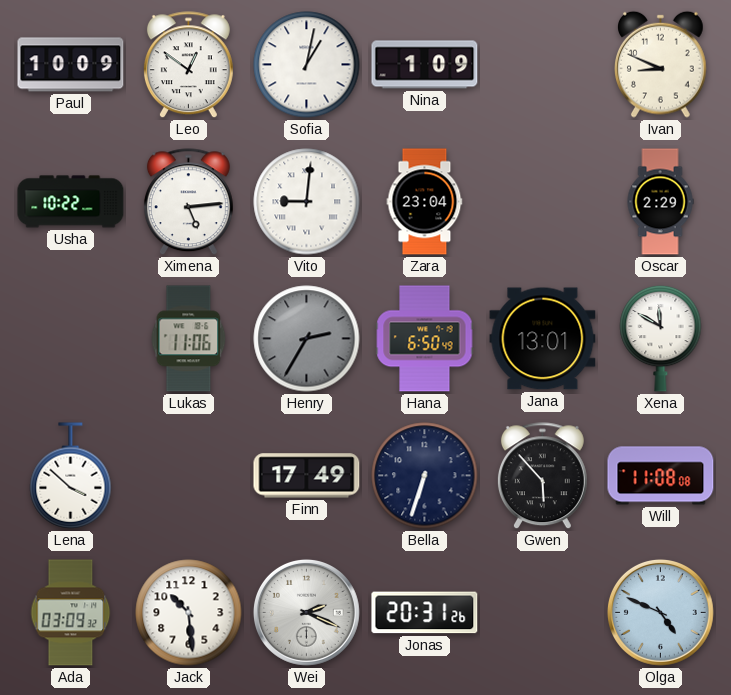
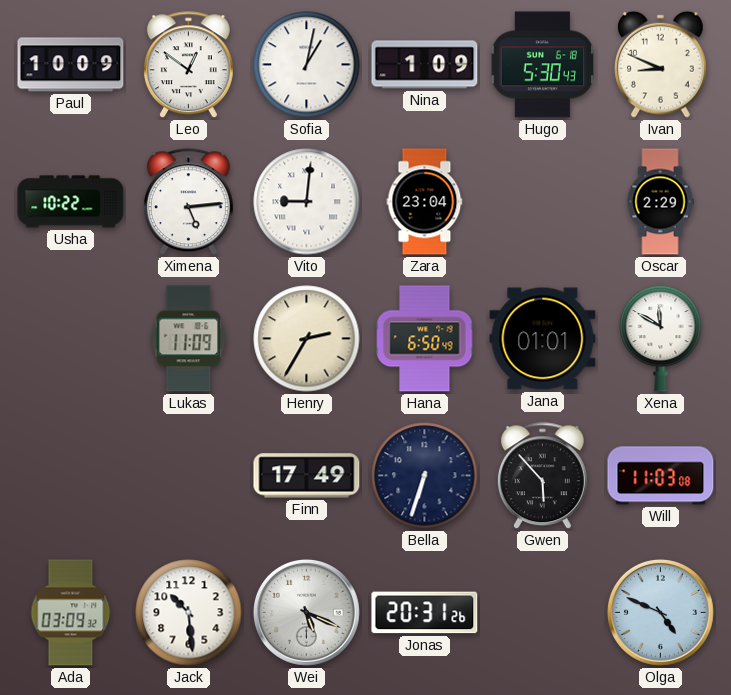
Hugo: none -> 5:30
Lukas: 11:06 -> 11:09
Henry dial: grey -> cream
Jana: 13:01 -> 01:01
Lena: 3:52 -> none
Will: 11:08 -> 11:03
Wei: 2:19 -> 5:19
